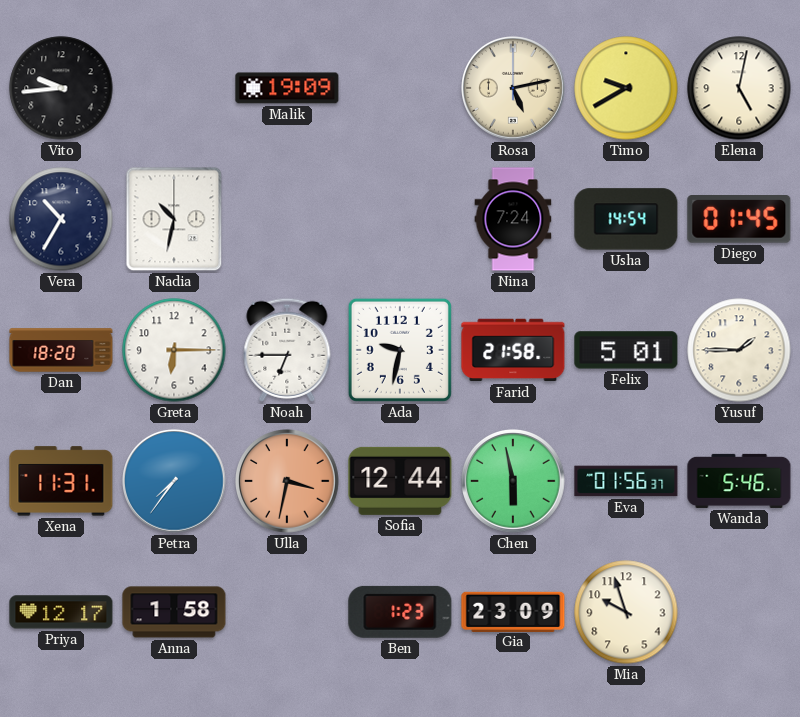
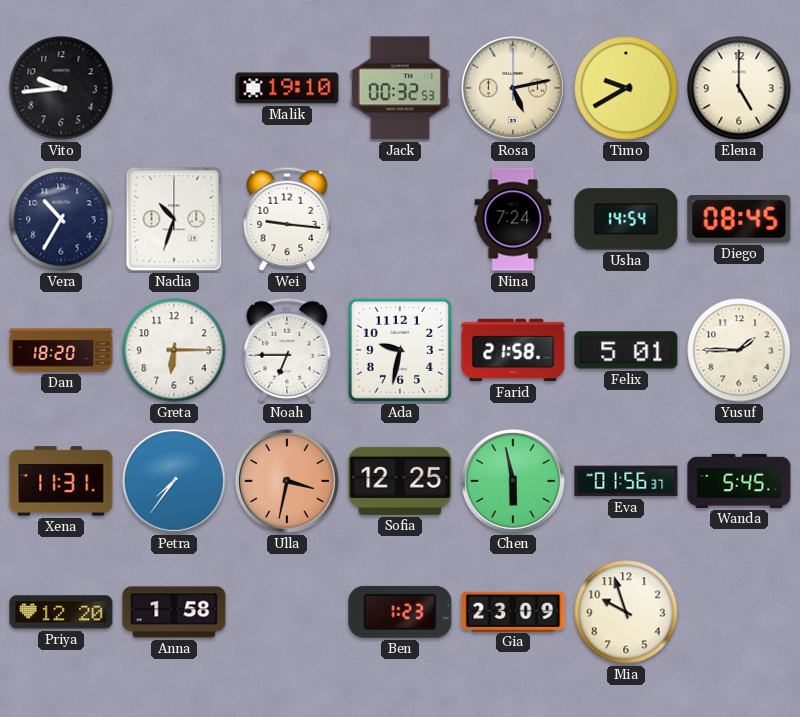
Malik: 19:09 -> 19:10
Jack: none -> 00:32
Elena: 5:02 -> 5:00
Nadia: 10:32 -> 10:33
Wei: none -> 9:16
Diego: 01:45 -> 08:45
Sofia: 12:44 -> 12:25
Wanda: 5:46 -> 5:45
Priya: 12:17 -> 12:20
